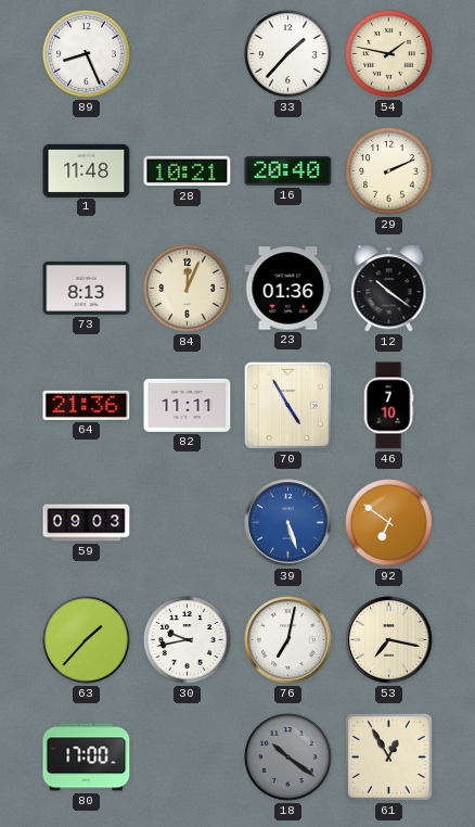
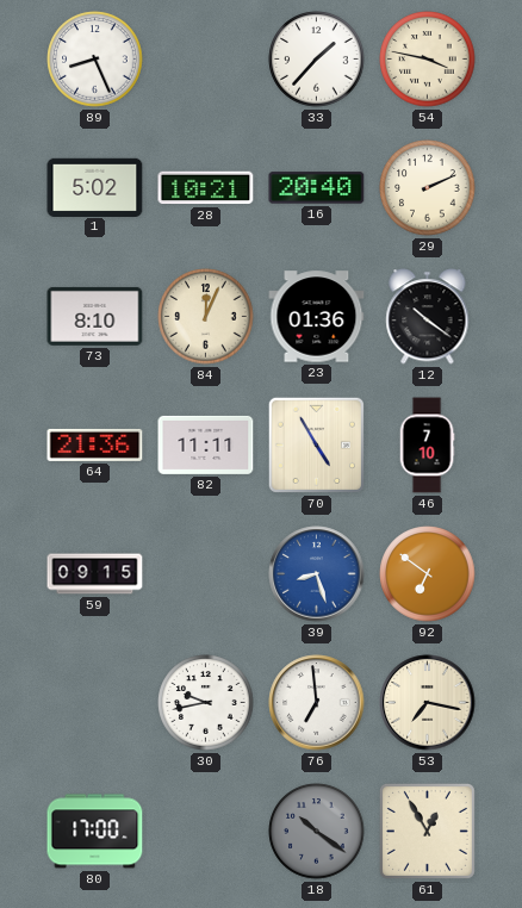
54: 1:47 -> 3:47
1: 11:48 -> 5:02
73: 8:13 -> 8:10
59: 09:03 -> 09:15
39: 5:27 -> 8:27
63: 1:37 -> none
76: 7:02 -> 6:59
